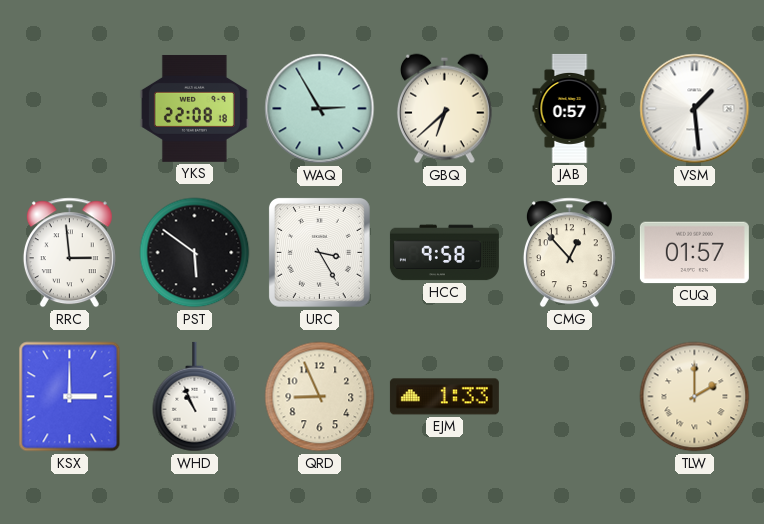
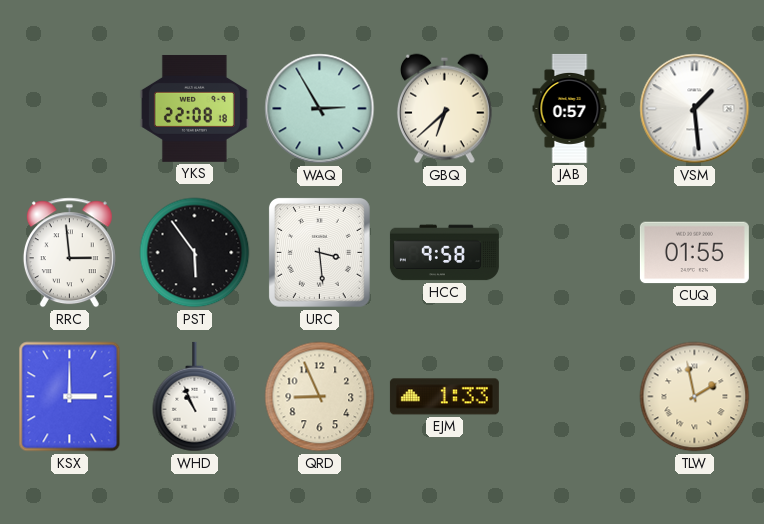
PST: 5:51 -> 5:54
URC: 3:25 -> 3:29
CMG: 12:53 -> none
CUQ: 01:57 -> 01:55
TLW: 2:00 -> 1:58
